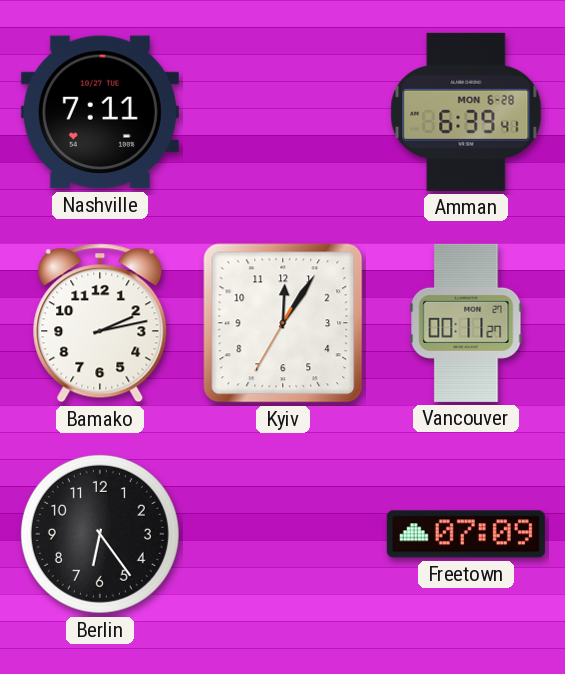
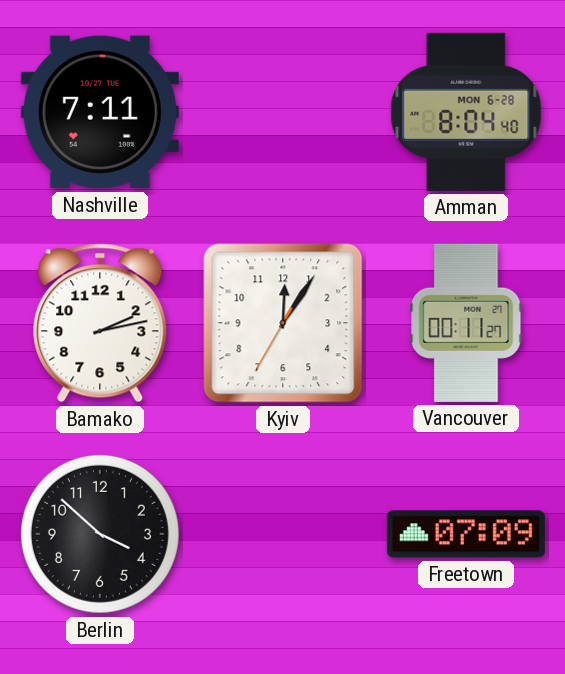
Amman: 6:39 -> 8:04
Berlin: 6:24 -> 3:52
